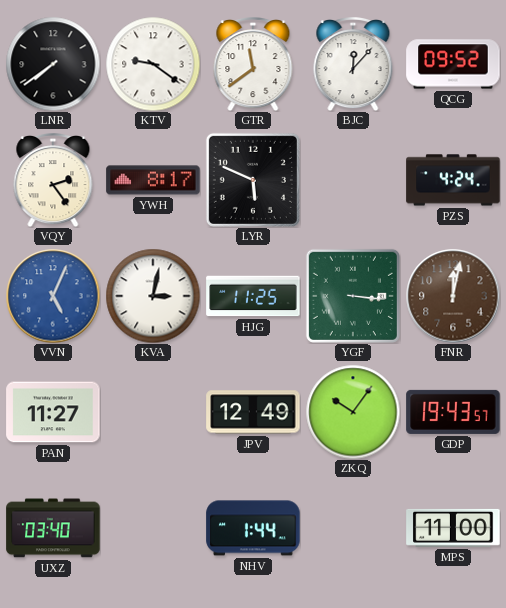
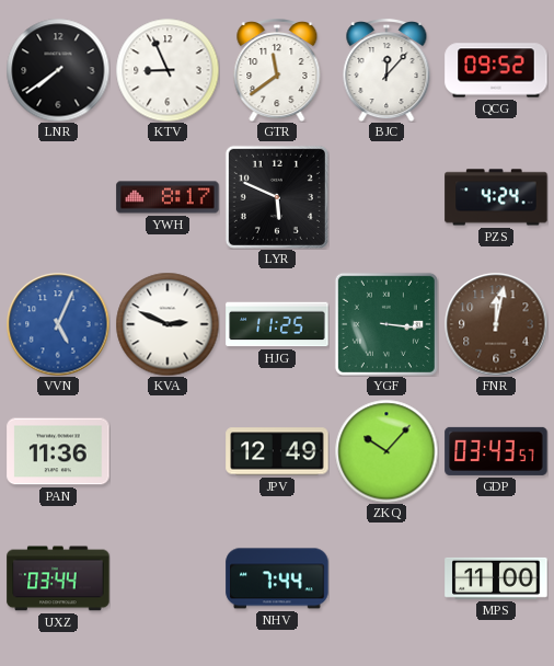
KTV: 9:21 -> 8:56
VQY: 2:24 -> none
KVA: 3:02 -> 2:49
PAN: 11:27 -> 11:36
ZKQ: 10:06 -> 10:07
GDP: 19:43 -> 03:43
UXZ: 03:40 -> 03:44
NHV: 1:44 -> 7:44
